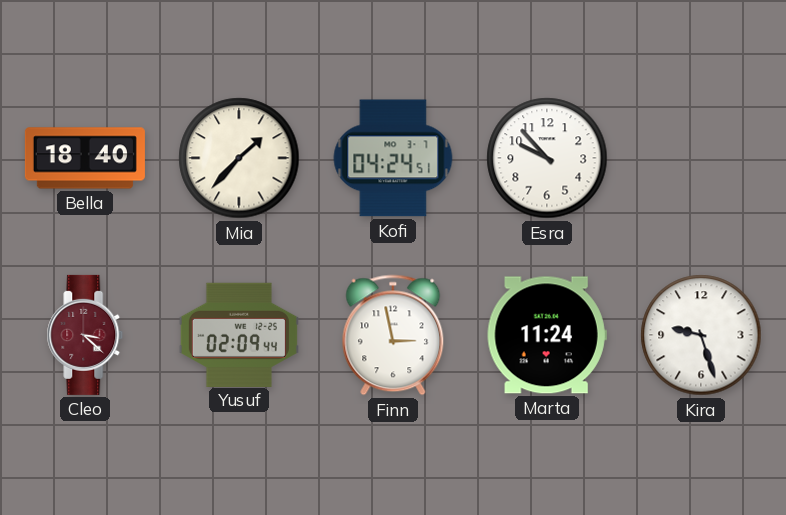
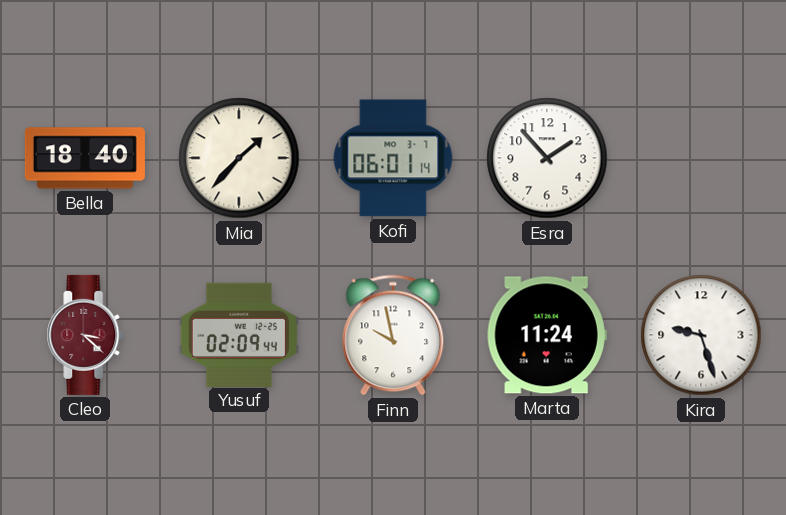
Kofi: 04:24 -> 06:01
Esra: 9:53 -> 1:53
Finn: 2:58 -> 9:58
